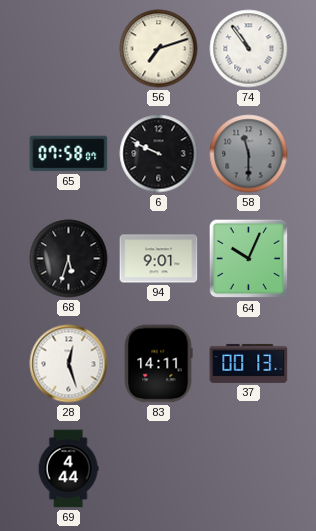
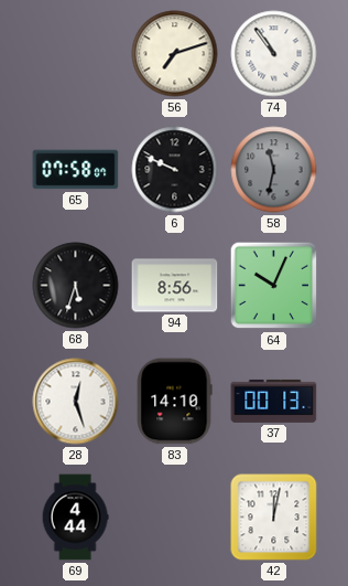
58: 11:30 -> 11:32
94: 9:01 -> 8:56
83: 14:11 -> 14:10
42: none -> 12:02
